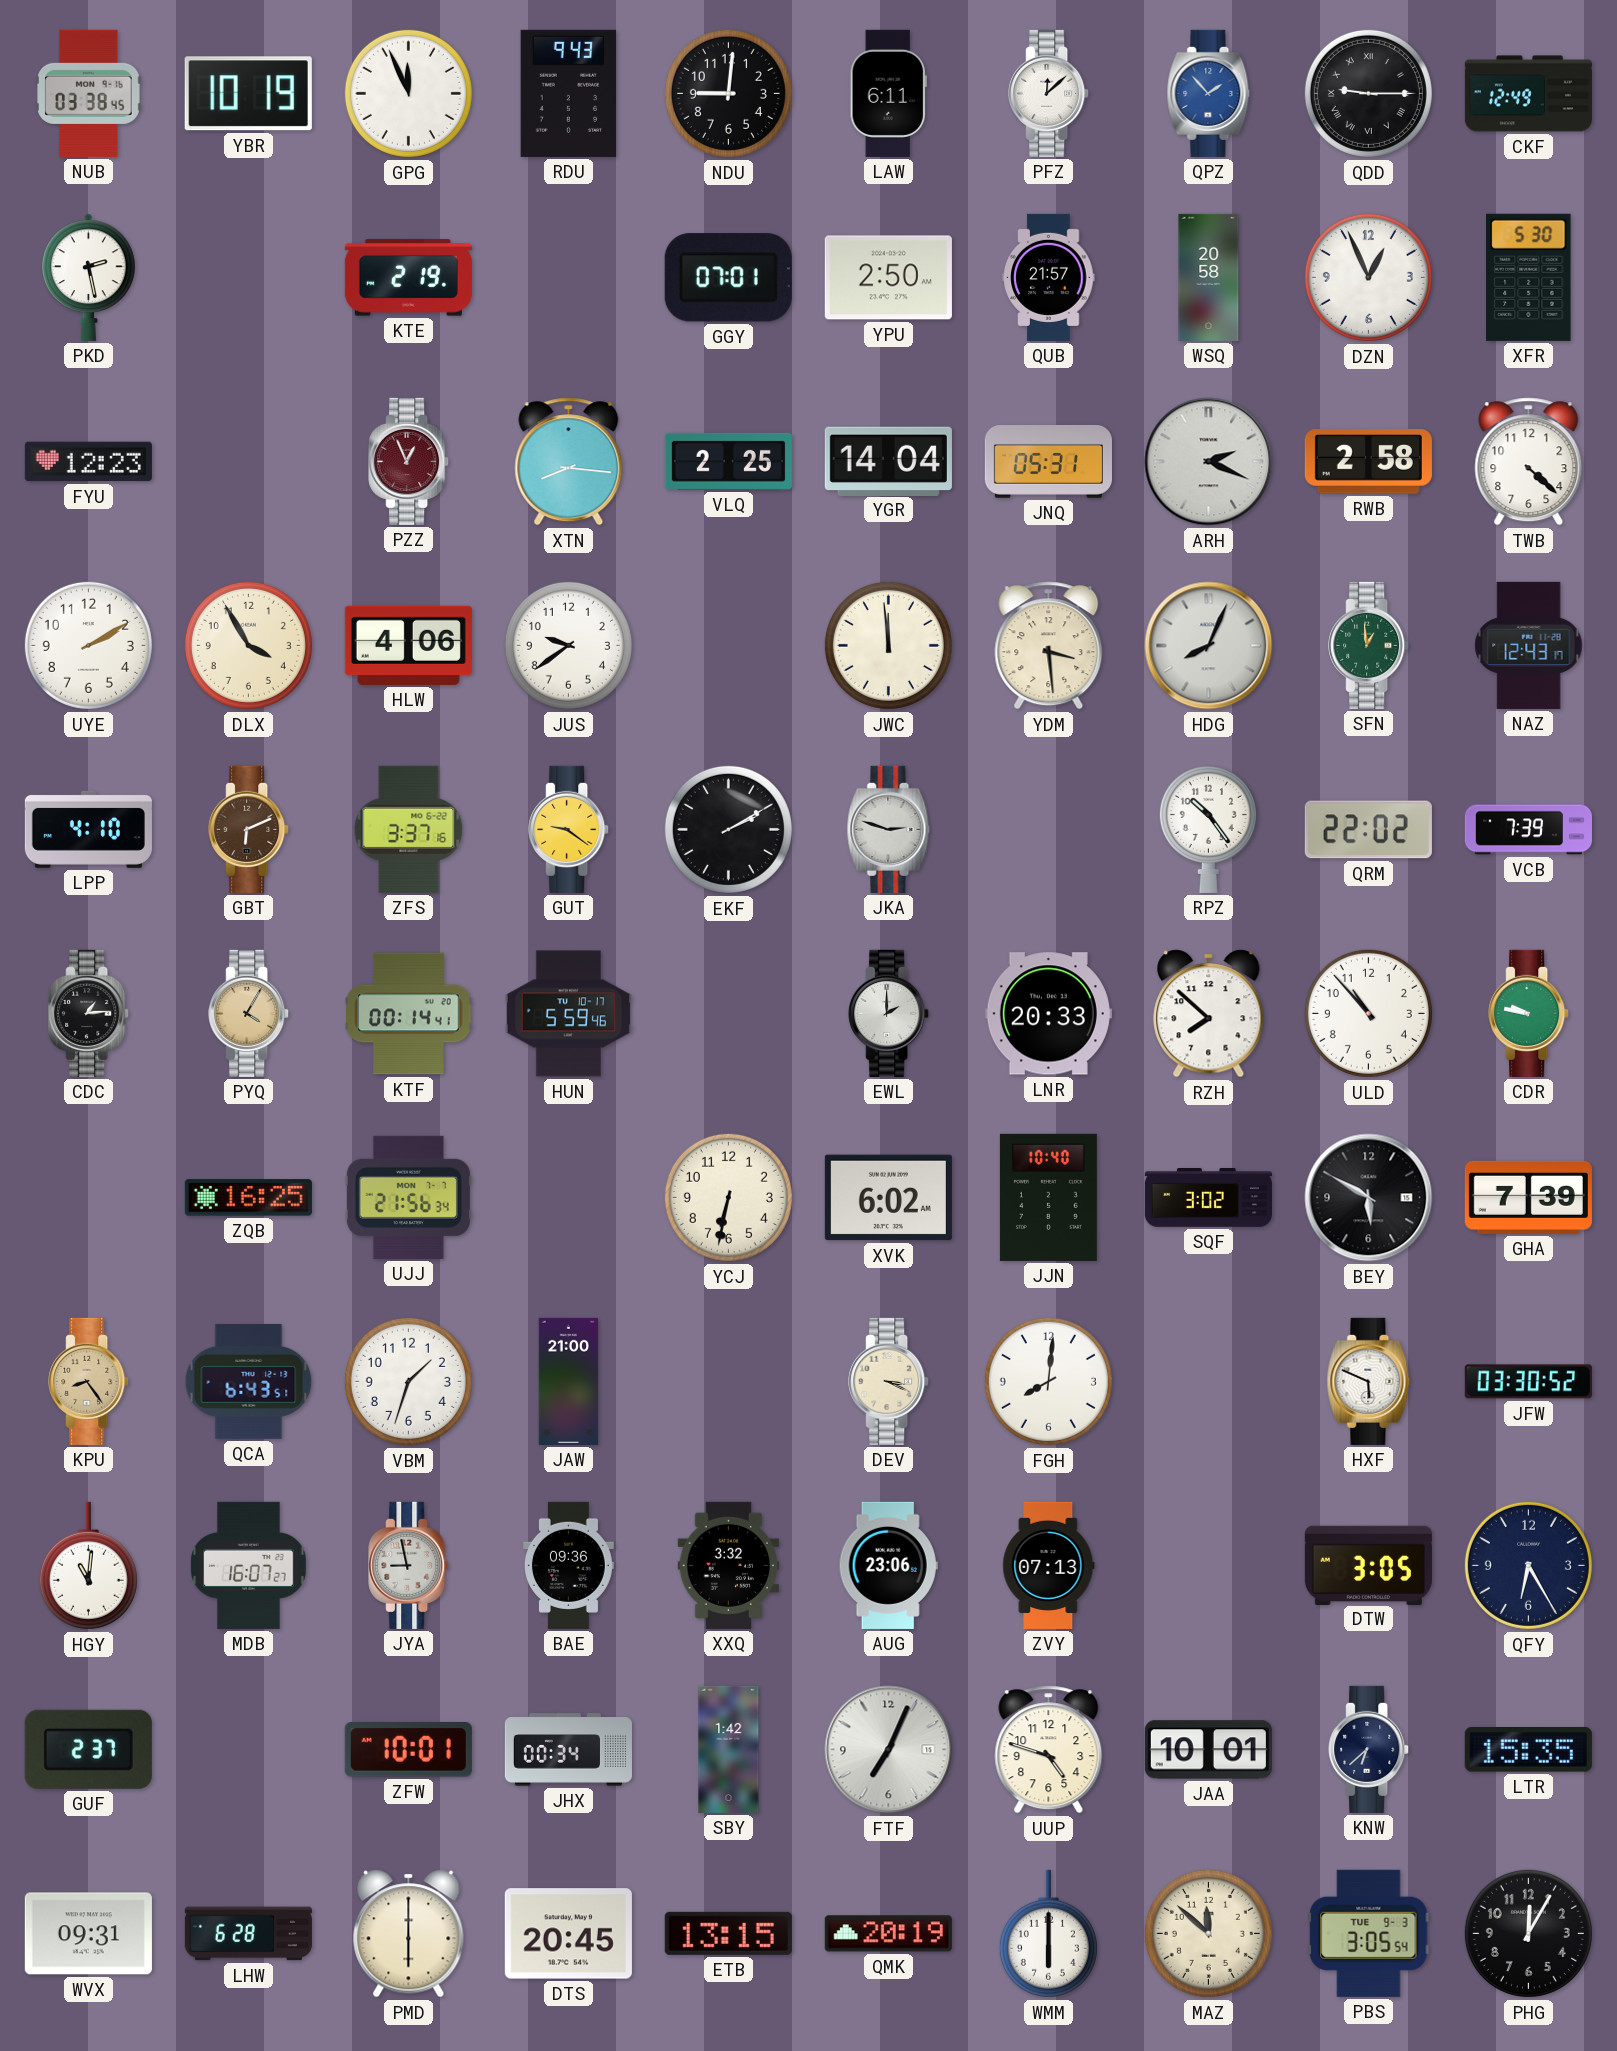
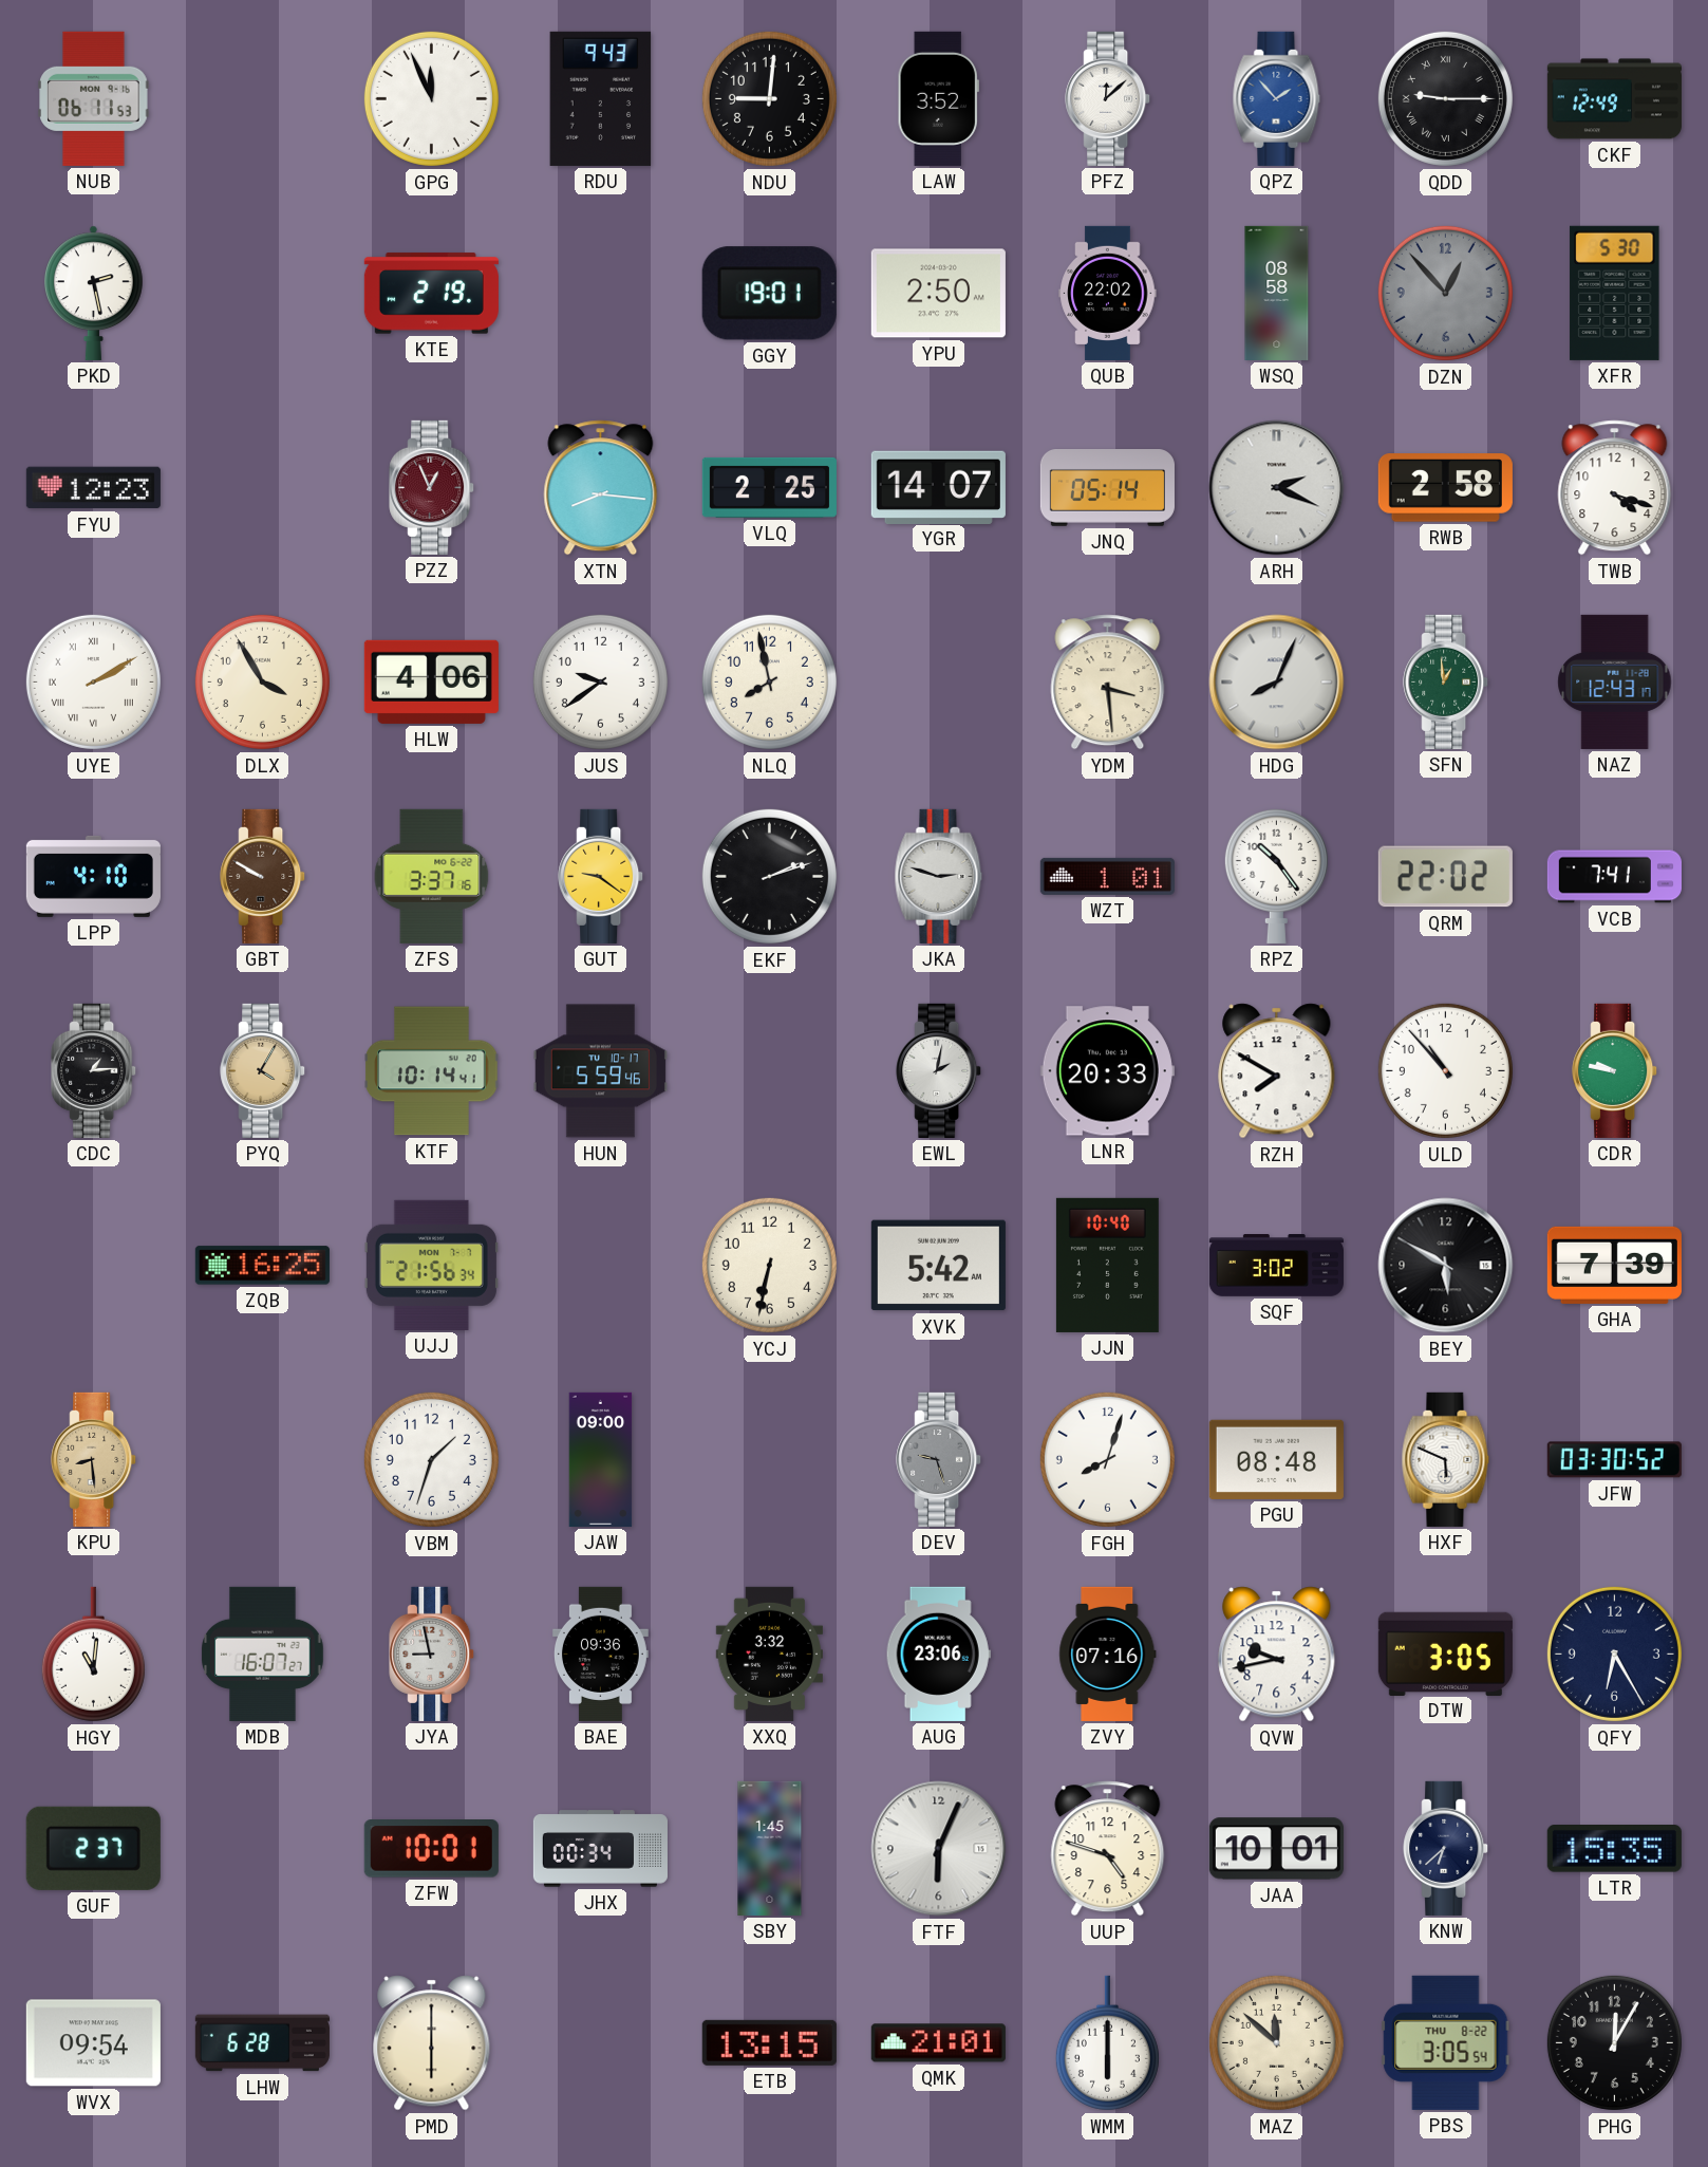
NUB: 03:38 -> 06:11
YBR: 10:19 -> none
LAW: 6:11 -> 3:52
GGY: 07:01 -> 19:01
QUB: 21:57 -> 22:02
WSQ: 20:58 -> 08:58
DZN: 12:56 -> 12:53
DZN dial: white -> grey
YGR: 14:04 -> 14:07
JNQ: 05:31 -> 05:14
TWB: 4:22 -> 4:18
UYE numerals: Arabic -> Roman
NLQ: none -> 7:58
JWC: 11:59 -> none
GBT: 6:11 -> 9:50
EKF: 2:10 -> 2:12
WZT: none -> 1:01
VCB: 7:39 -> 7:41
KTF: 00:14 -> 10:14
EWL: 2:00 -> 2:02
RZH: 7:52 -> 7:50
XVK: 6:02 -> 5:42
KPU: 8:24 -> 8:29
QCA: 6:43 -> none
JAW: 21:00 -> 09:00
DEV: 3:19 -> 9:27
DEV dial: cream -> grey
FGH: 8:01 -> 8:03
PGU: none -> 08:48
ZVY: 07:13 -> 07:16
QVW: none -> 9:43
SBY: 1:42 -> 1:45
FTF: 7:04 -> 6:04
WVX: 09:31 -> 09:54
DTS: 20:45 -> none
QMK: 20:19 -> 21:01
PBS date: TUE 9-3 -> THU 8-22
